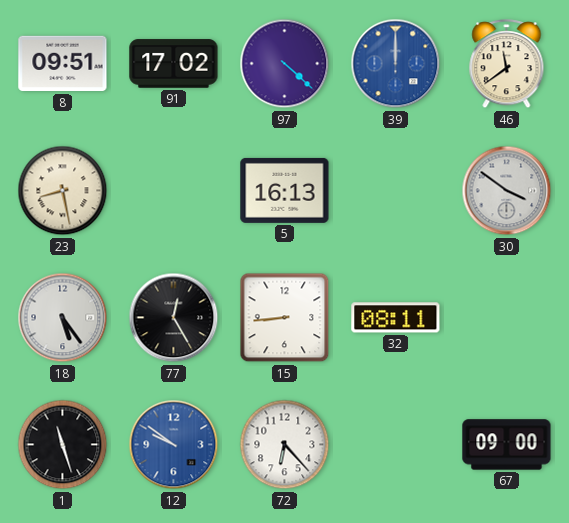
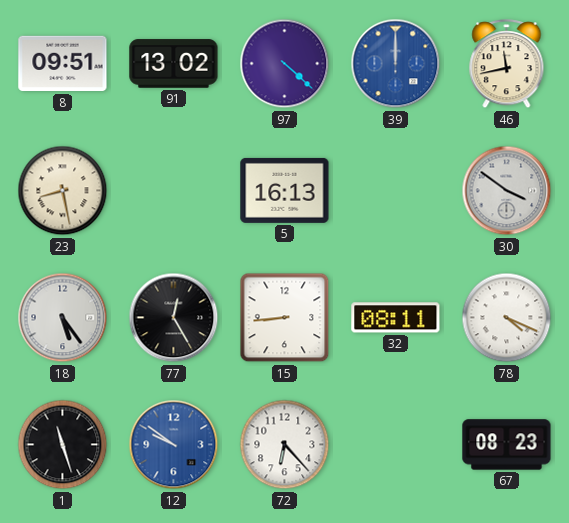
91: 17:02 -> 13:02
46: 11:39 -> 11:43
78: none -> 4:19
67: 09:00 -> 08:23
